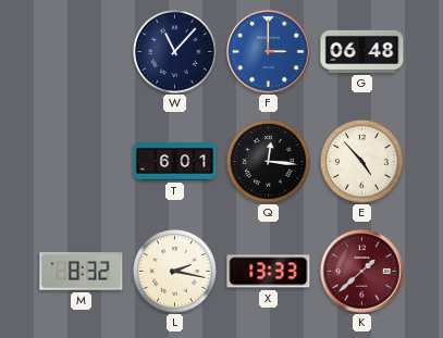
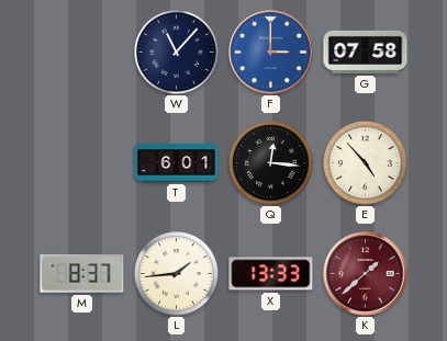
G: 06:48 -> 07:58
M: 8:32 -> 8:37
L: 2:17 -> 1:44
